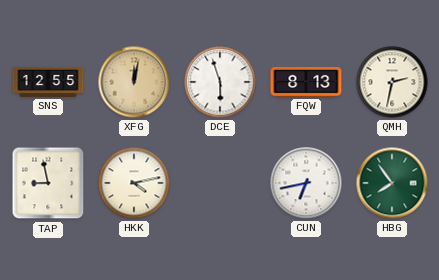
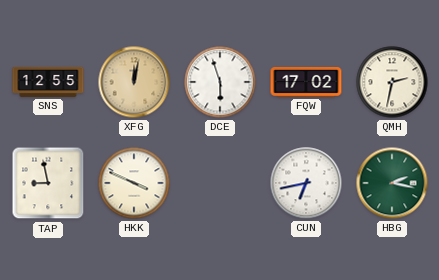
FQW: 8:13 -> 17:02
HKK: 4:13 -> 3:49
HBG: 7:54 -> 2:17
